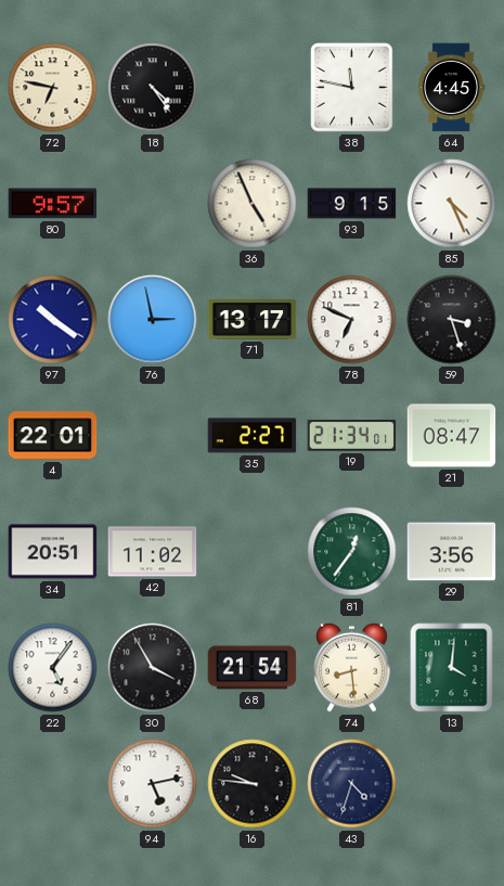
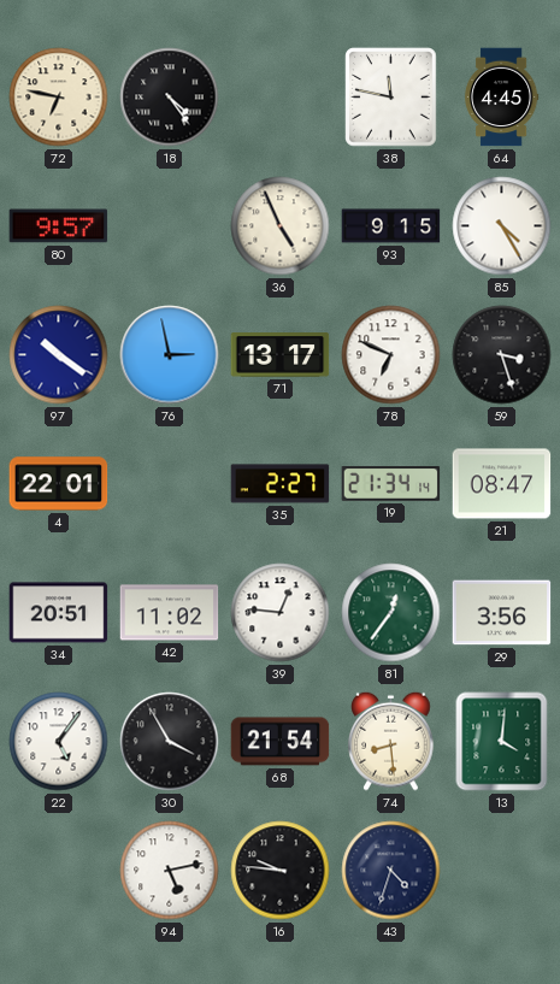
85: 4:26 -> 4:25
19: 21:34:01 -> 21:34:14
39: none -> 12:46
